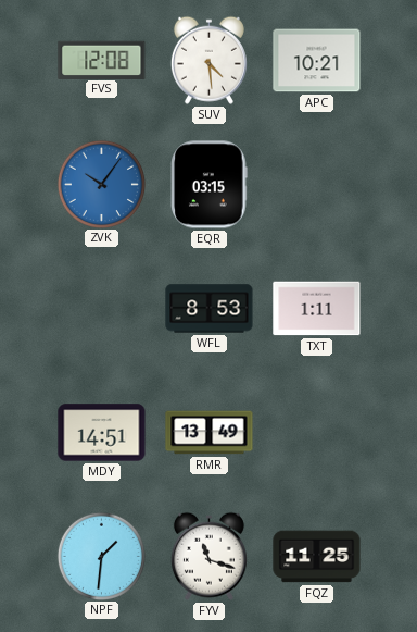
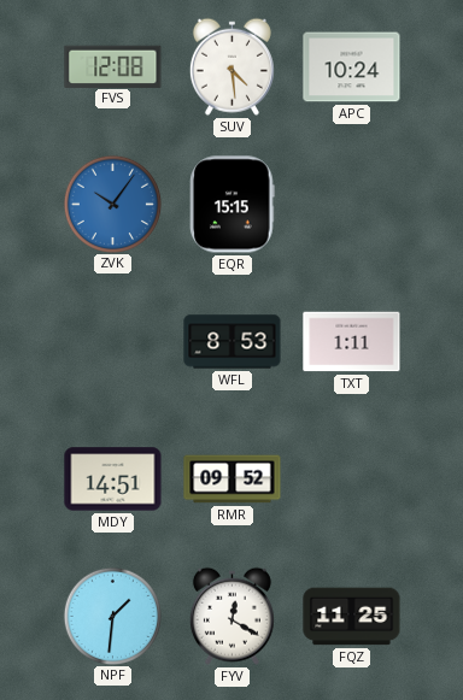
APC: 10:21 -> 10:24
EQR: 03:15 -> 15:15
RMR: 13:49 -> 09:52
FYV: 11:18 -> 12:20
